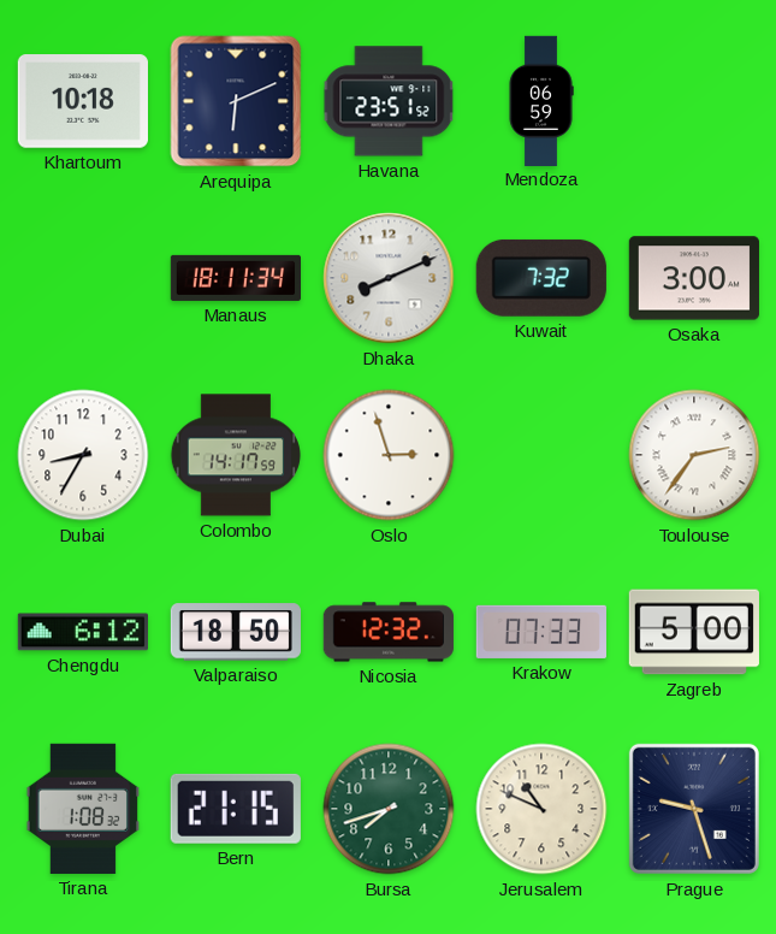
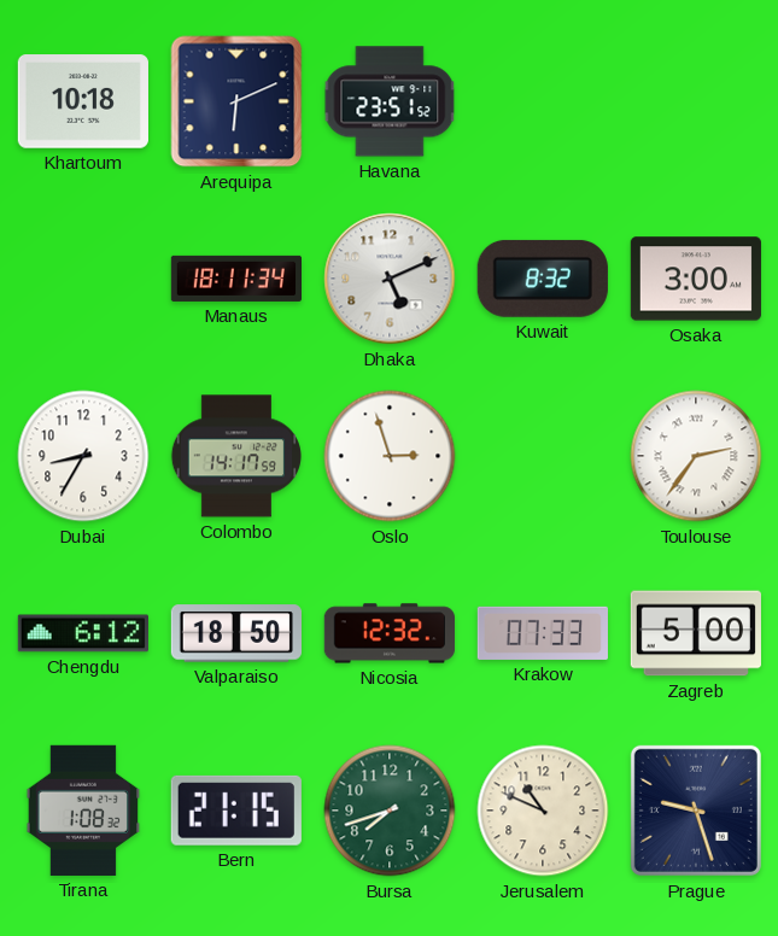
Mendoza: 06:59 -> none
Dhaka: 8:11 -> 5:11
Kuwait: 7:32 -> 8:32
